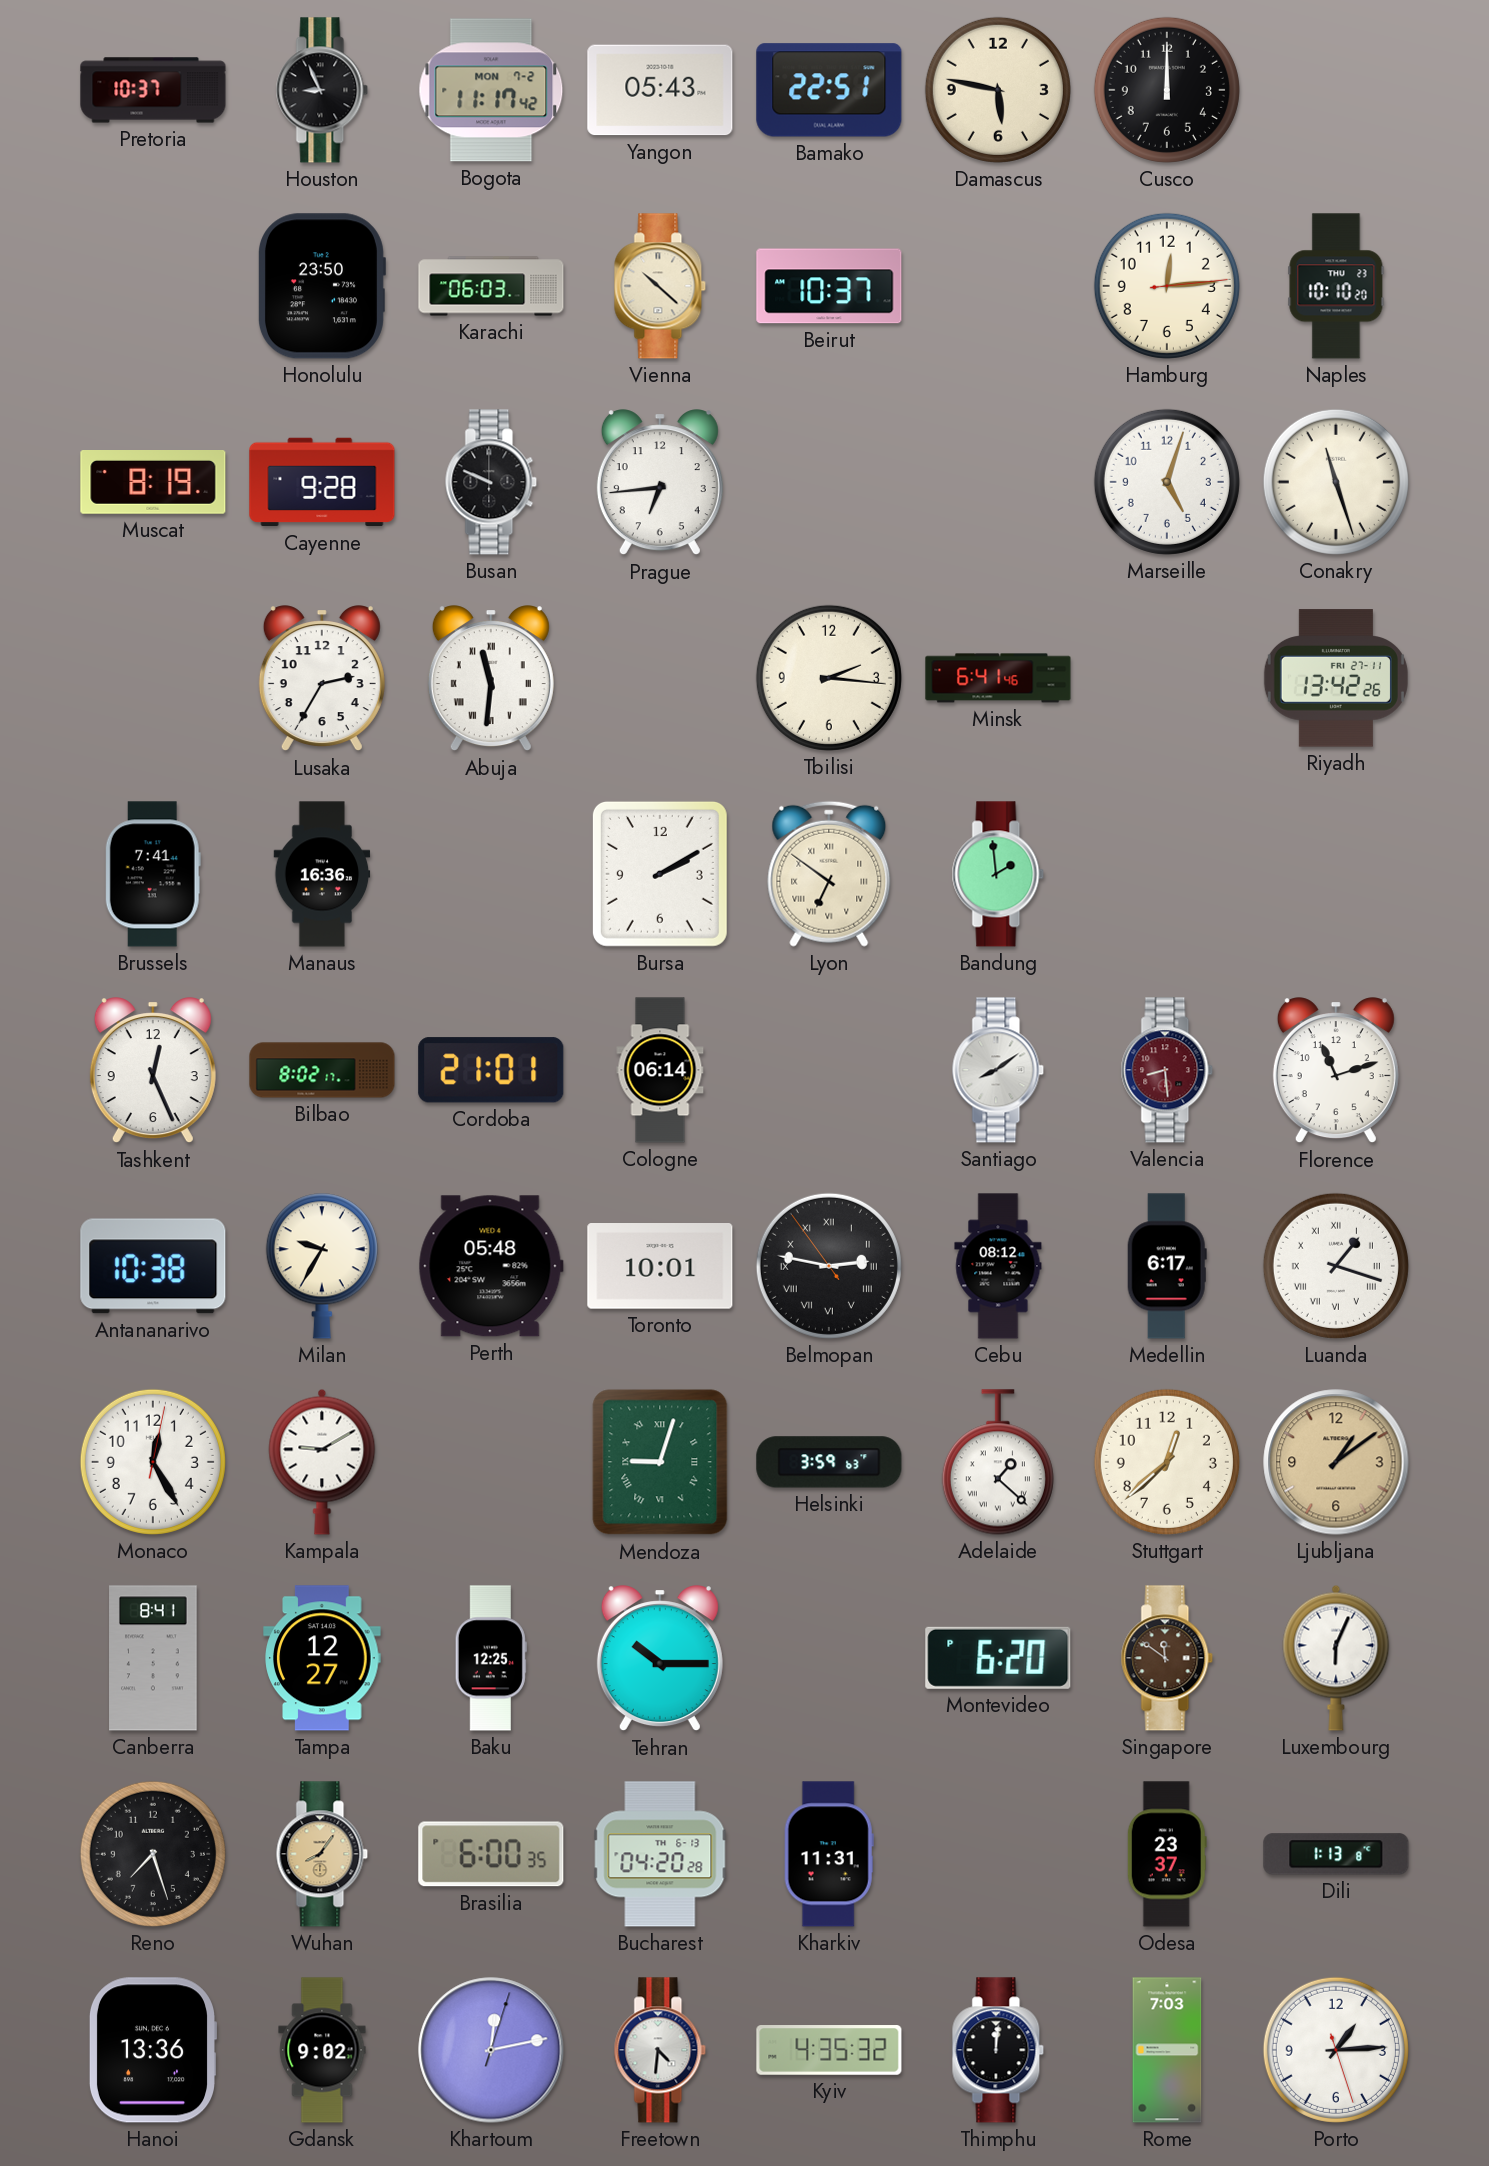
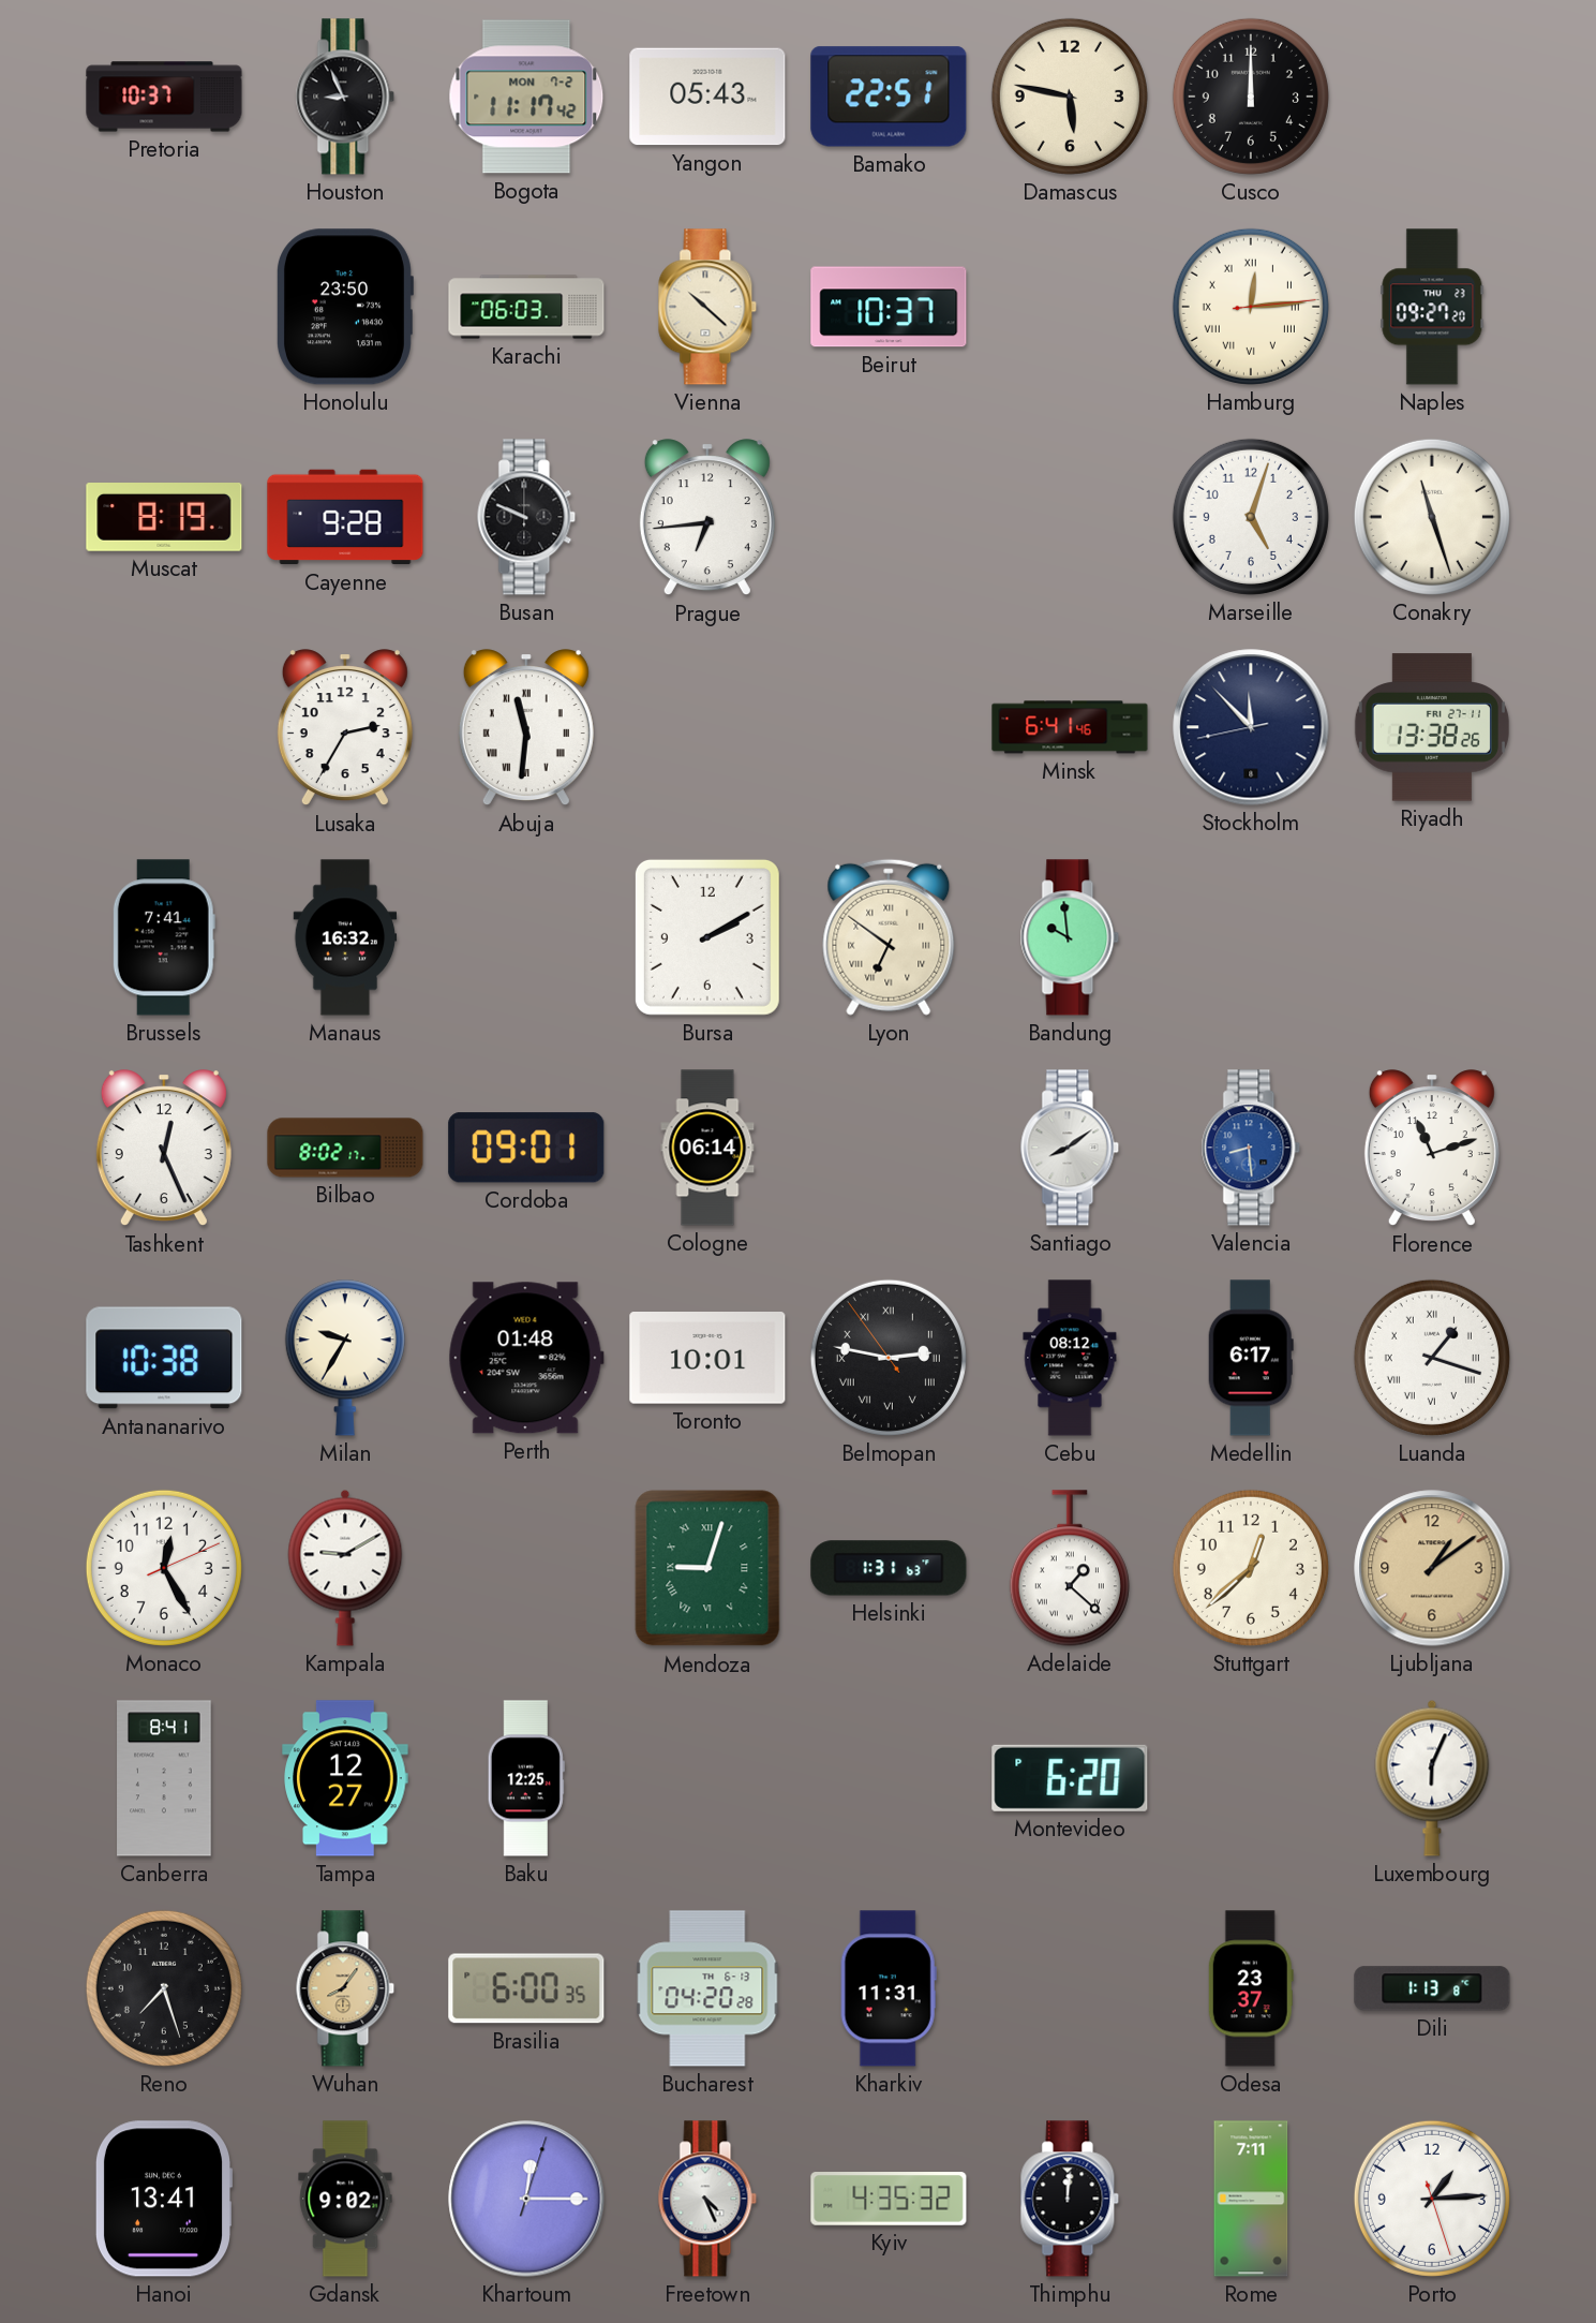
Hamburg numerals: Arabic -> Roman
Naples: 10:10 -> 09:27
Tbilisi: 2:16 -> none
Stockholm: none -> 11:52
Riyadh: 13:42 -> 13:38
Manaus: 16:36 -> 16:32
Bandung: 1:59 -> 9:59
Cordoba: 21:01 -> 09:01
Valencia dial: burgundy -> blue
Perth: 05:48 -> 01:48
Monaco: 12:25:02 -> 12:25:11
Helsinki: 3:59 -> 1:31
Tehran: 10:15 -> none
Singapore: 11:51 -> none
Hanoi: 13:36 -> 13:41
Khartoum: 12:13 -> 12:15
Freetown: 4:31 -> 4:26
Rome: 7:03 -> 7:11
